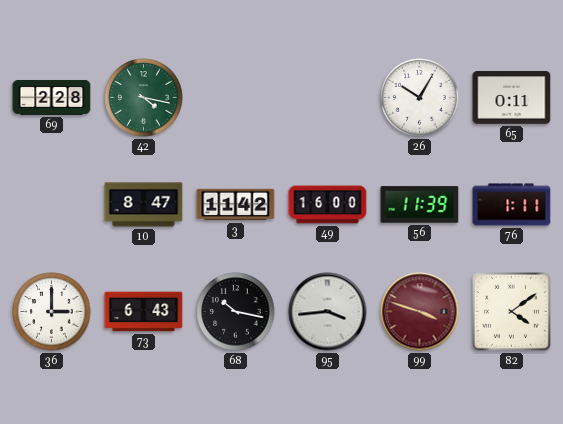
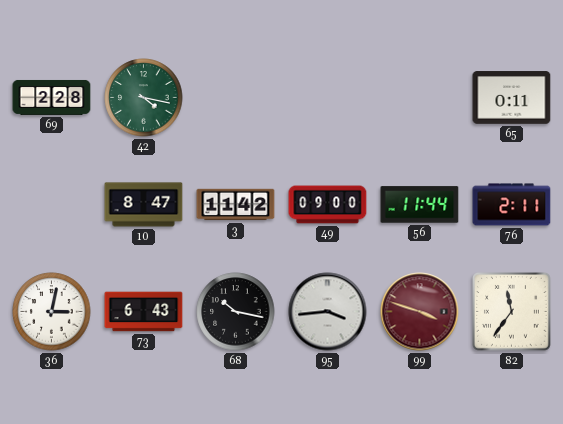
26: 10:05 -> none
49: 16:00 -> 09:00
56: 11:39 -> 11:44
76: 1:11 -> 2:11
36: 3:00 -> 3:02
82: 4:09 -> 11:36
